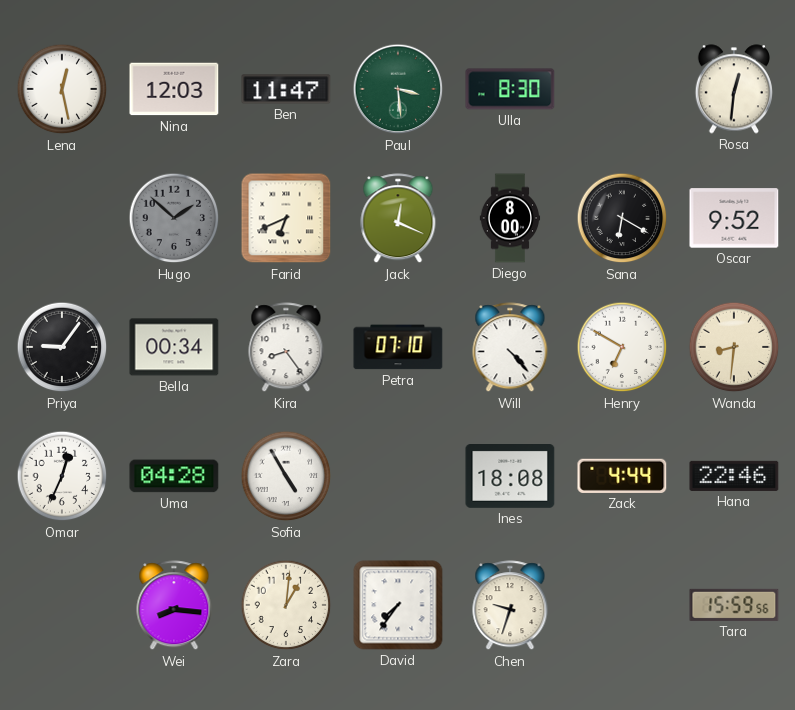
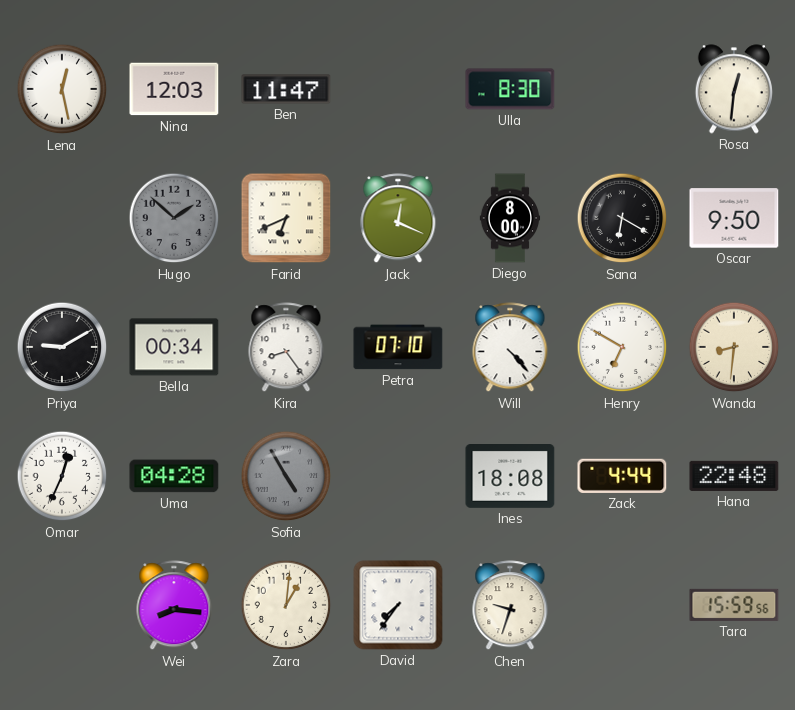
Paul: 3:29 -> none
Oscar: 9:52 -> 9:50
Priya: 9:06 -> 9:10
Sofia dial: white -> grey
Hana: 22:46 -> 22:48
